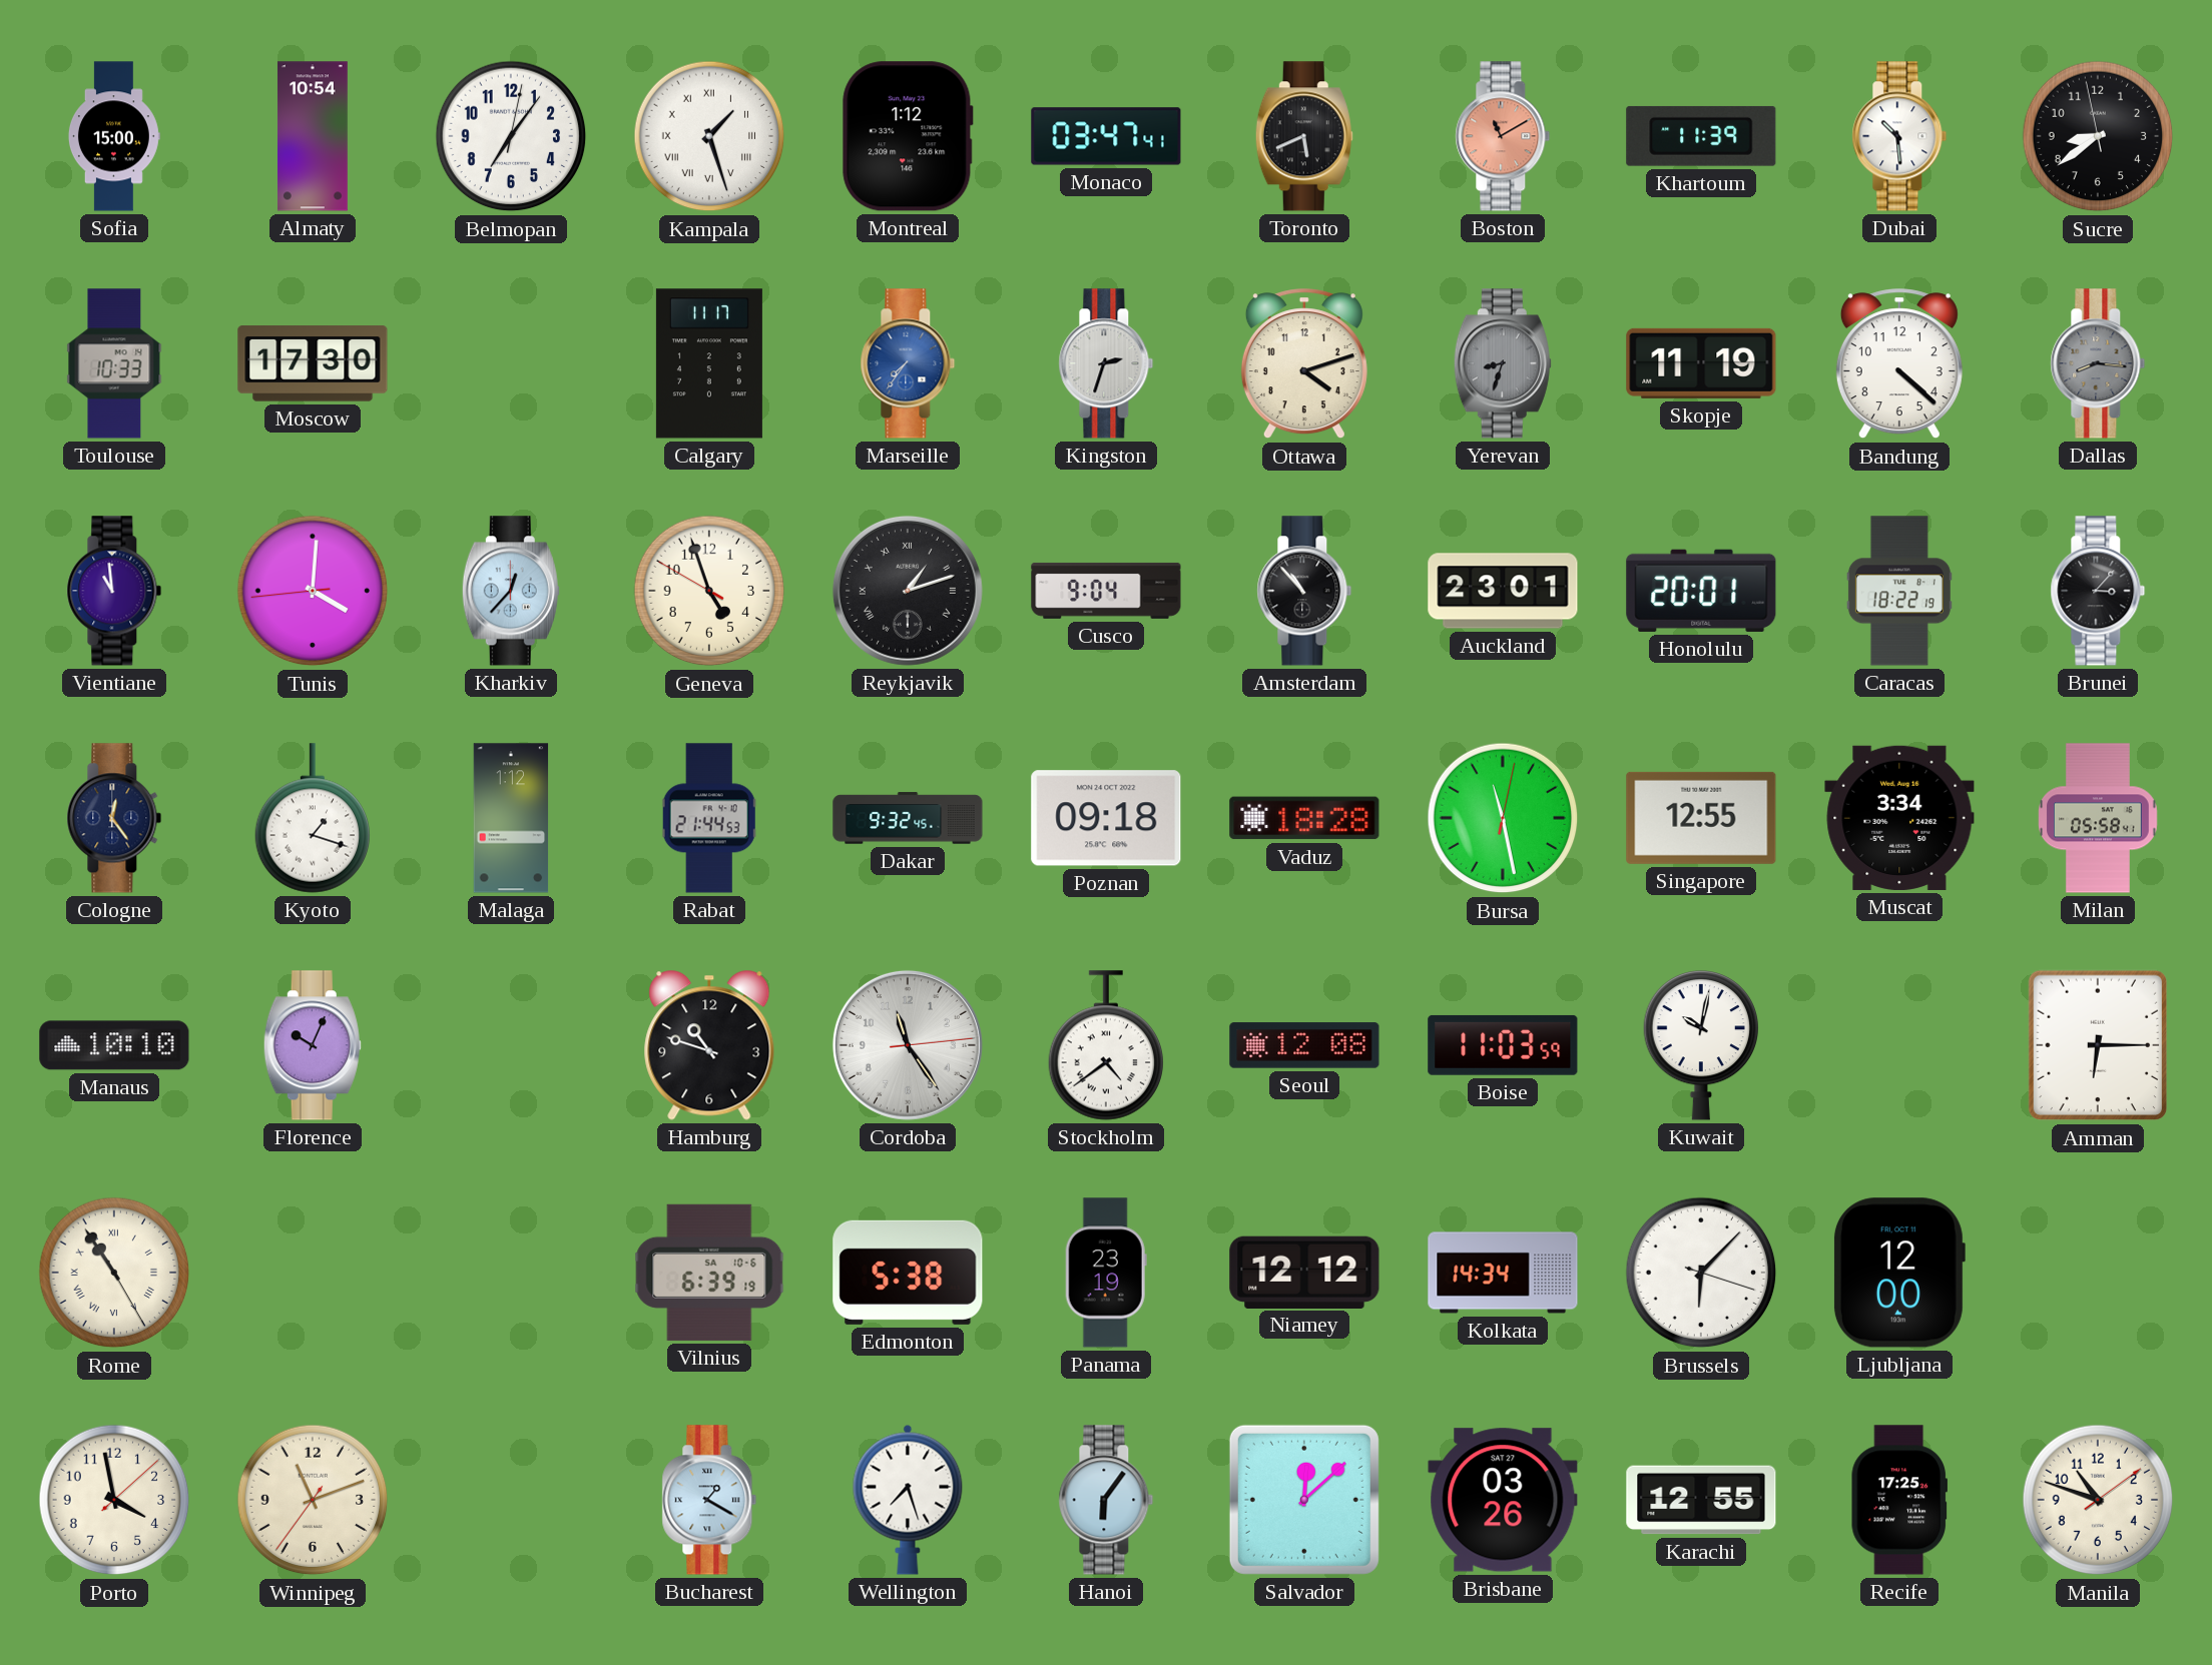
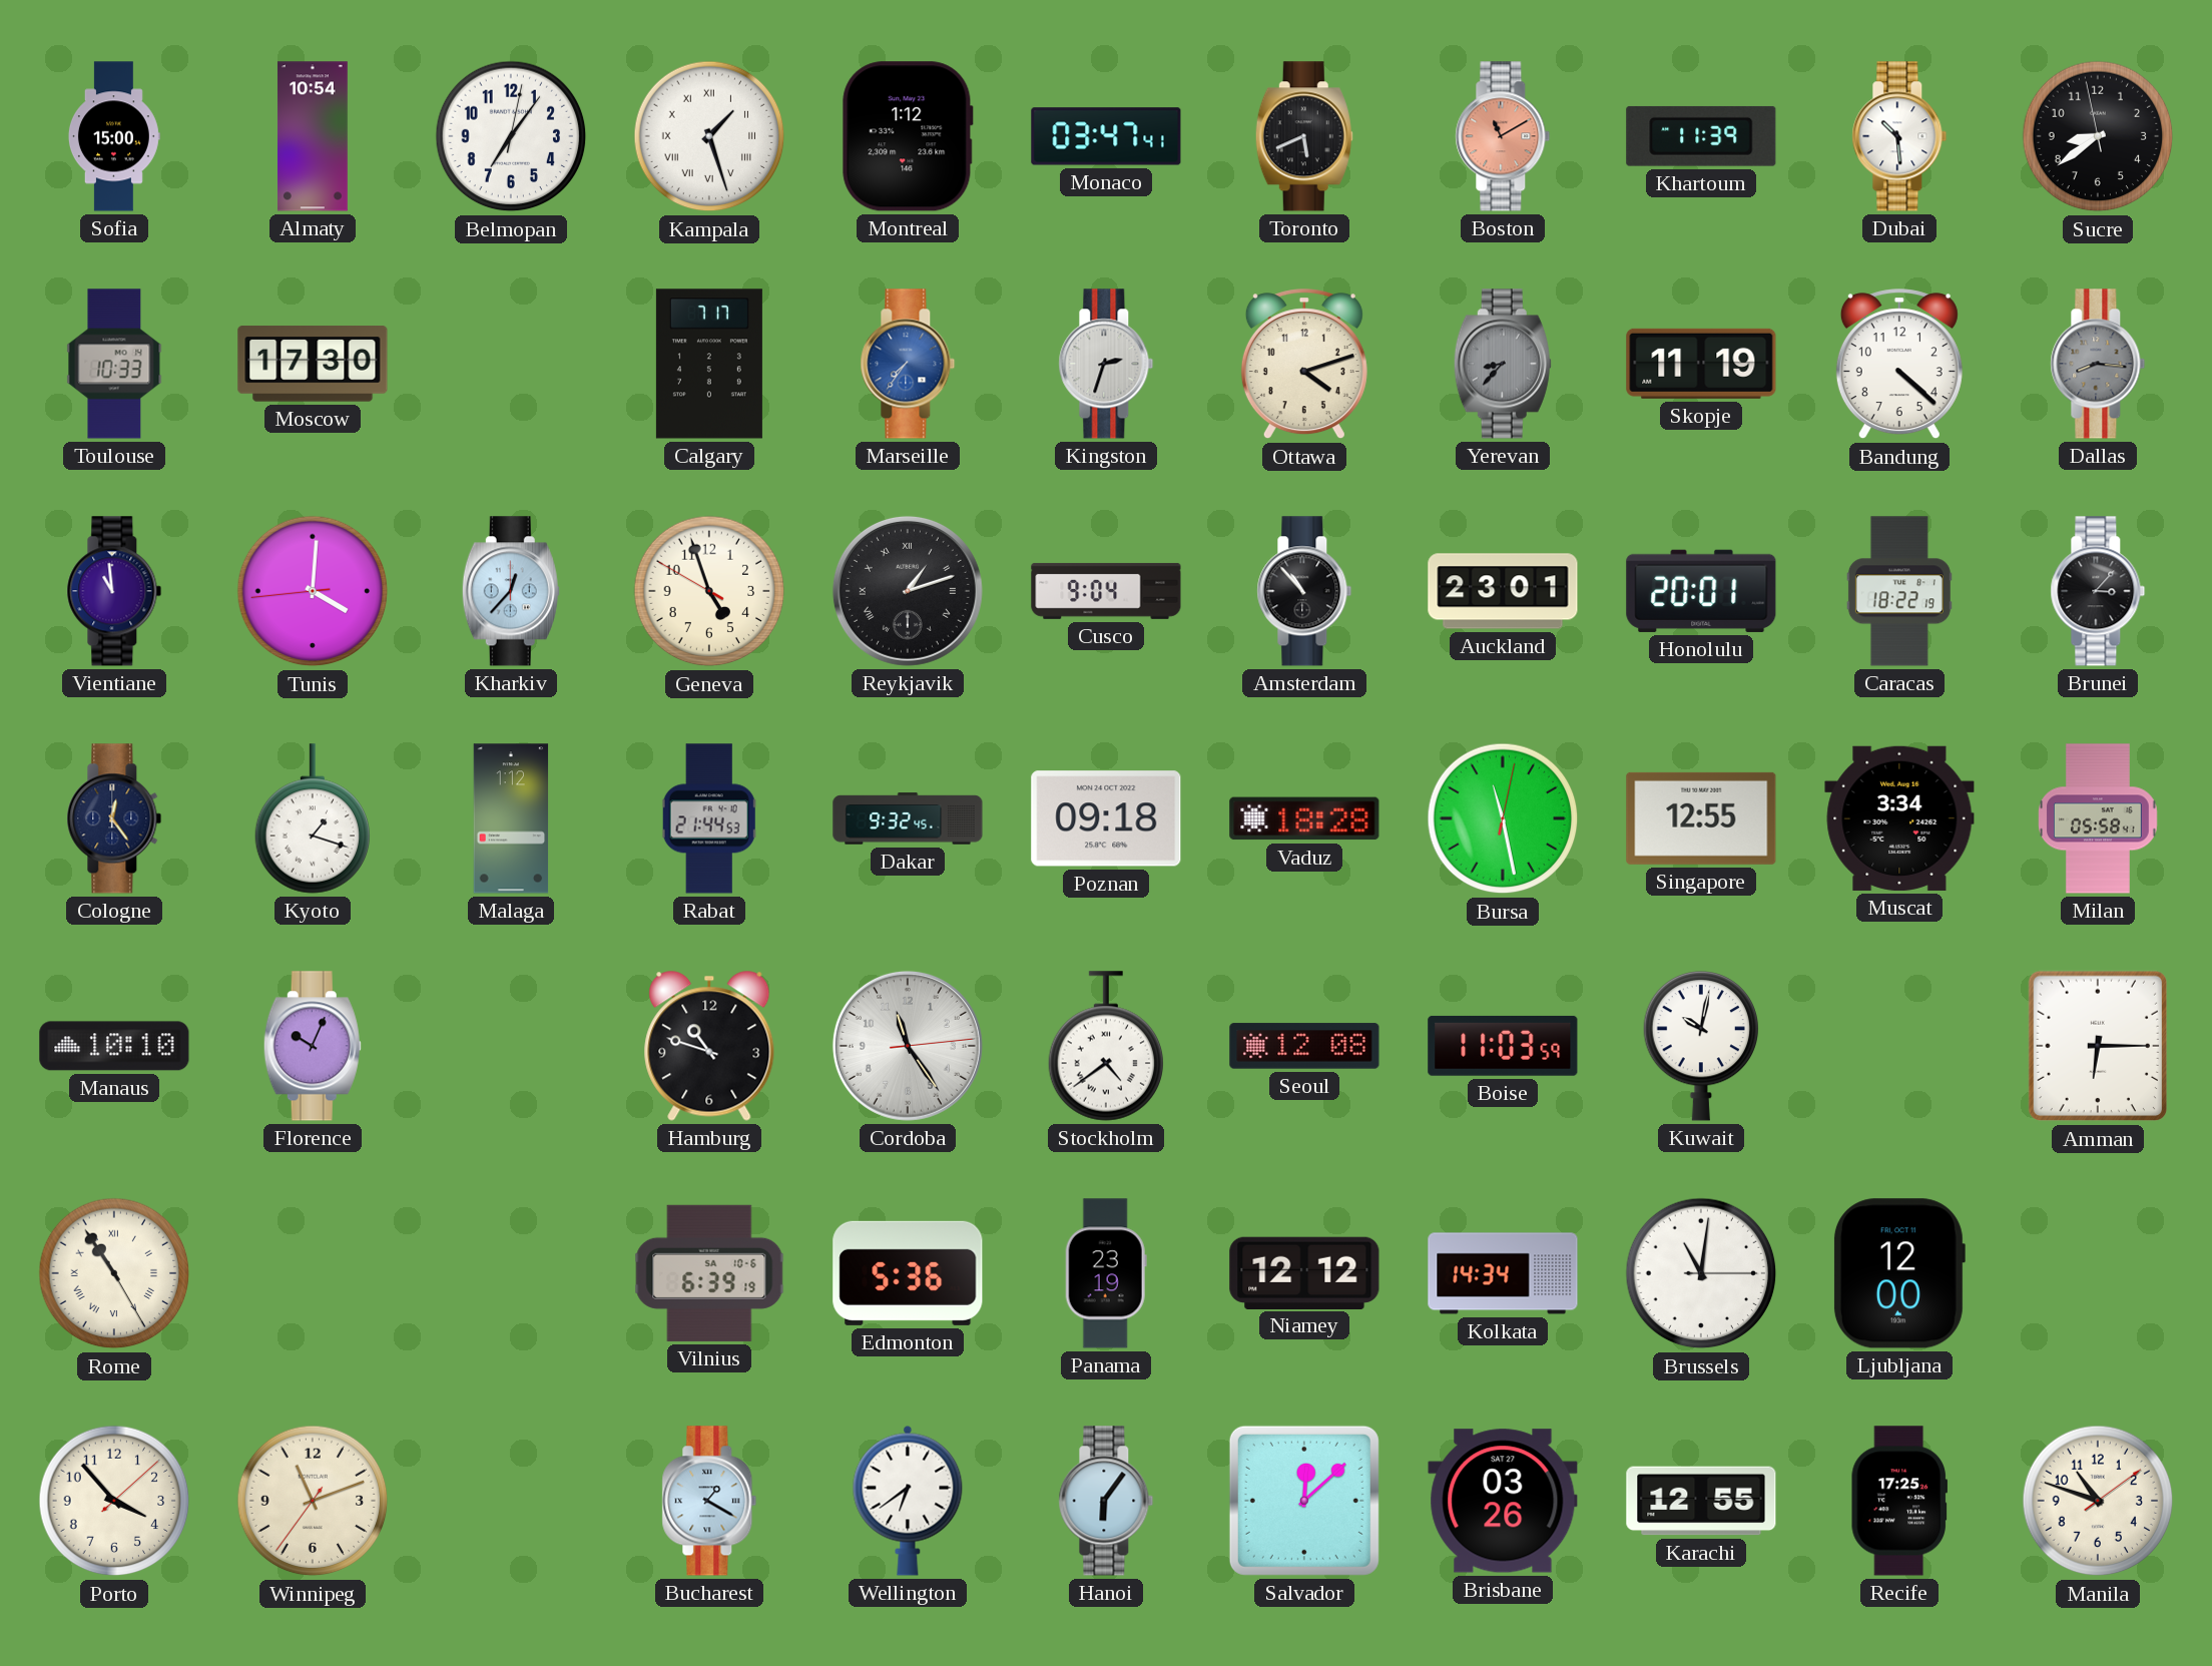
Calgary: 11:17 -> 7:17
Yerevan: 8:33 -> 8:37
Edmonton: 5:38 -> 5:36
Brussels: 6:07 -> 11:01
Porto: 3:58 -> 3:53
Wellington: 7:27 -> 6:39
